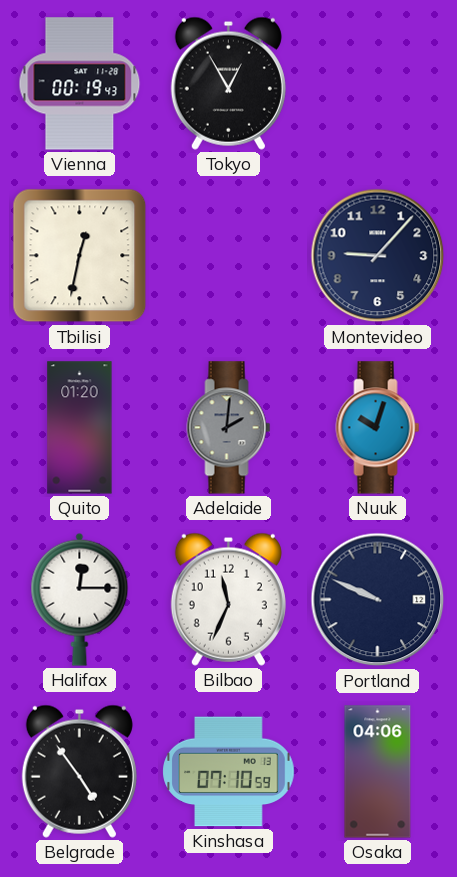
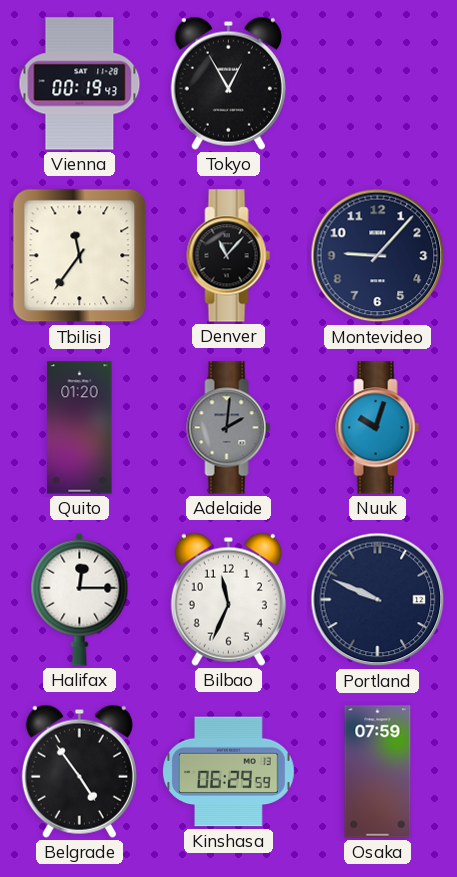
Tbilisi: 12:32 -> 11:36
Denver: none -> 11:07
Kinshasa: 07:10 -> 06:29
Osaka: 04:06 -> 07:59
